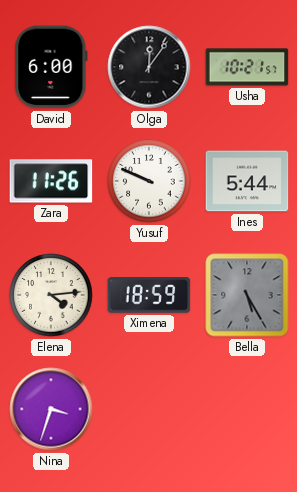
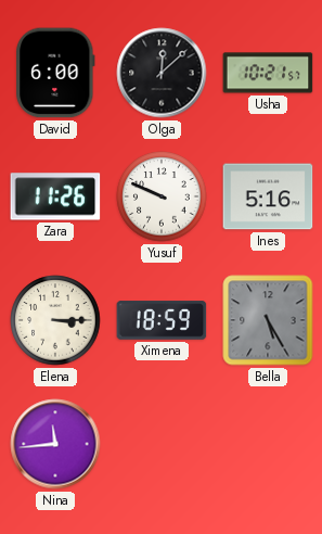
Olga: 12:06 -> 12:08
Ines: 5:44 -> 5:16
Elena: 4:14 -> 3:15
Nina: 3:33 -> 11:44
